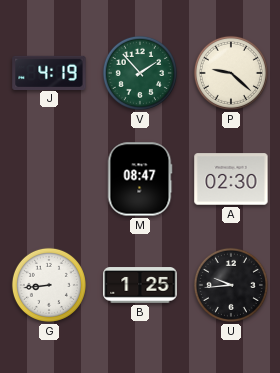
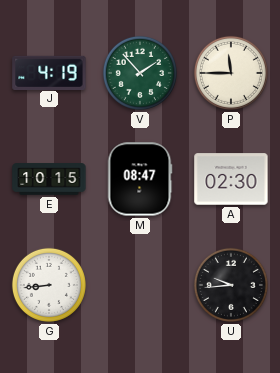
P: 9:22 -> 11:45
E: none -> 10:15
B: 1:25 -> none
